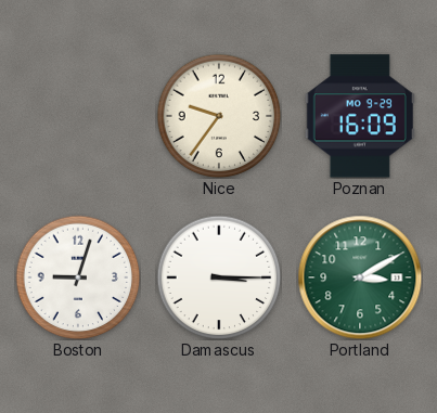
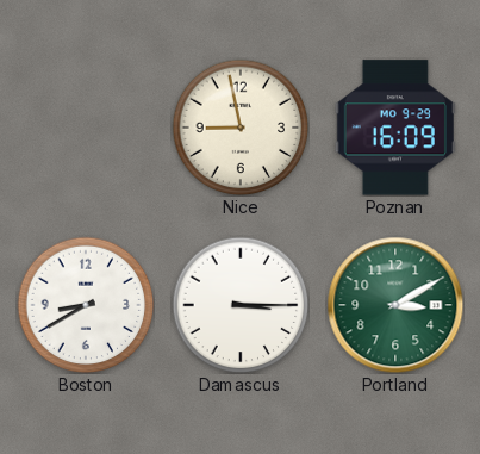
Nice: 9:36 -> 8:58
Boston: 9:03 -> 8:40
